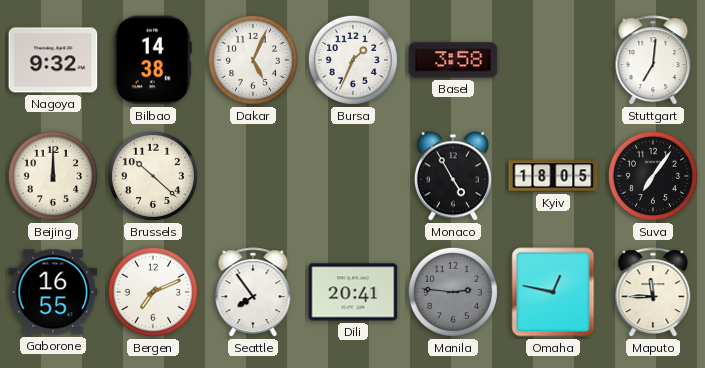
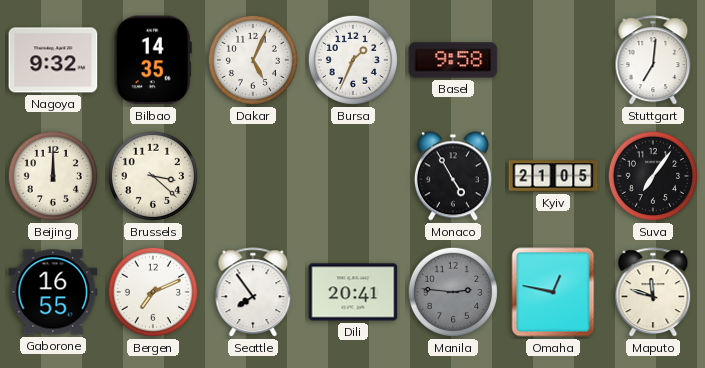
Bilbao: 14:38 -> 14:35
Basel: 3:58 -> 9:58
Brussels: 10:22 -> 3:22
Kyiv: 18:05 -> 21:05
Maputo: 11:45 -> 11:48
